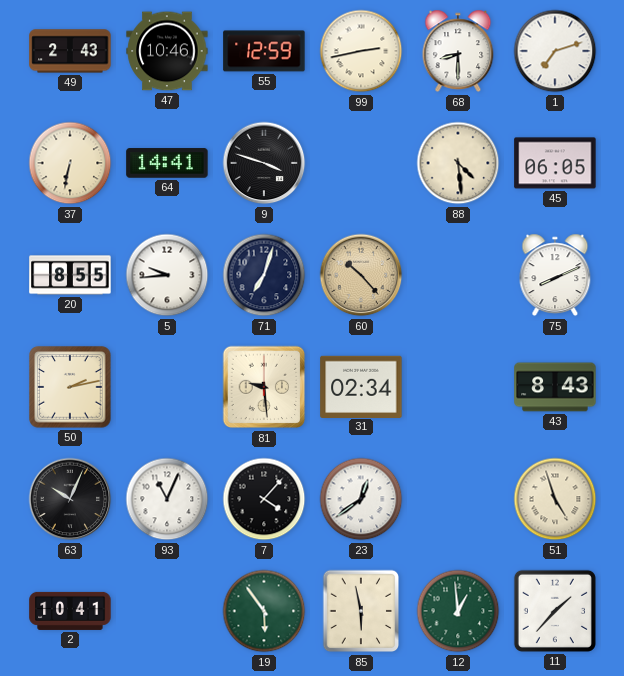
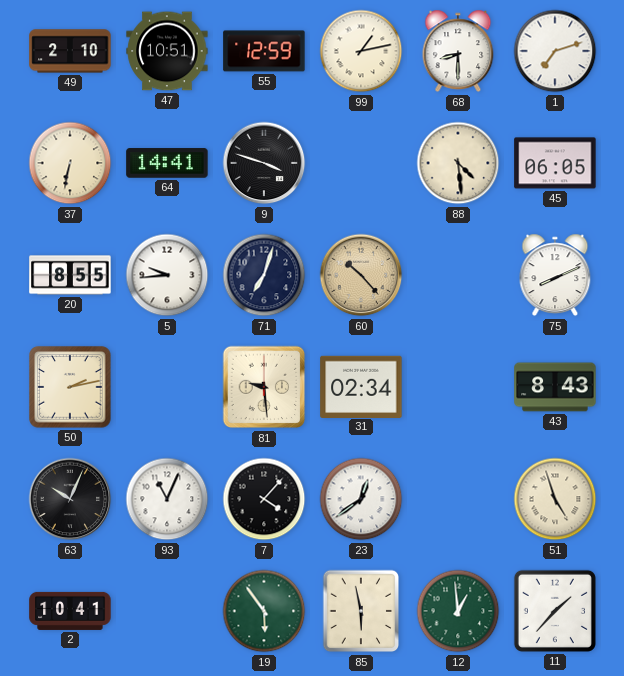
49: 2:43 -> 2:10
47: 10:46 -> 10:51
99: 2:43 -> 1:13
